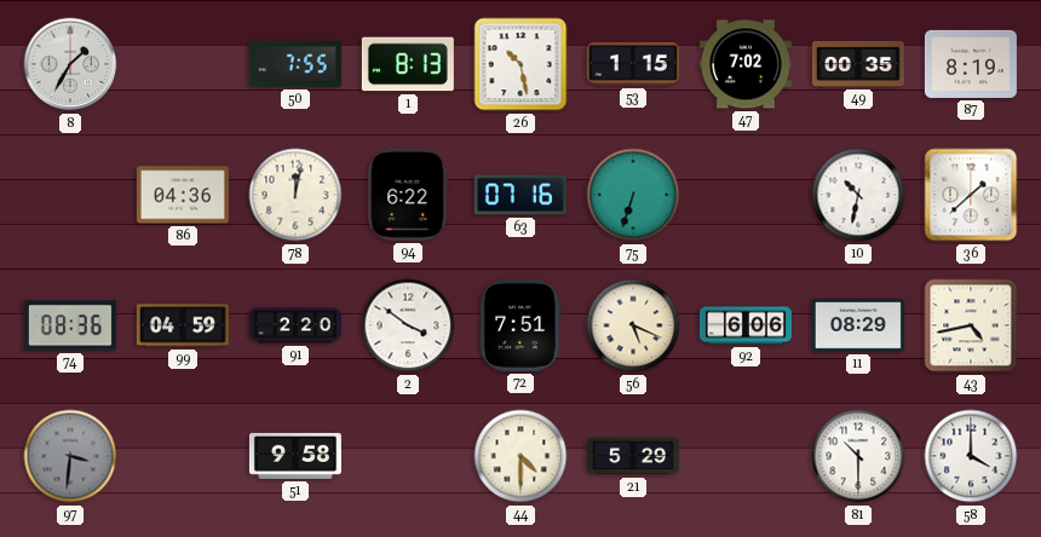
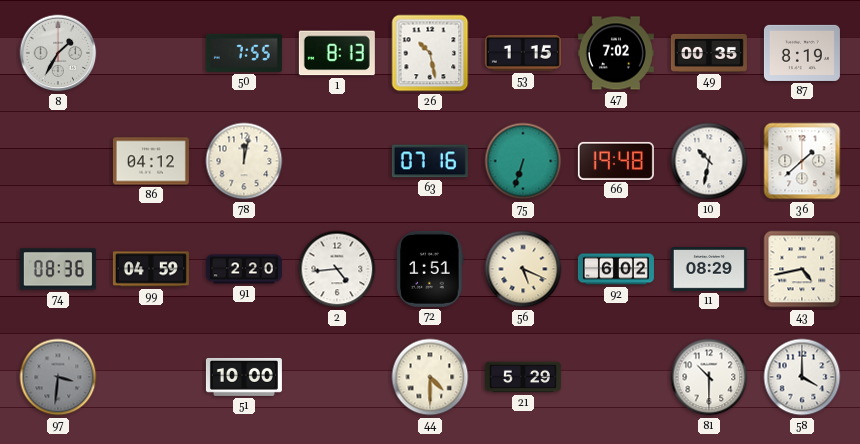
86: 04:36 -> 04:12
94: 6:22 -> none
66: none -> 19:48
2: 3:51 -> 4:44
72: 7:51 -> 1:51
92: 6:06 -> 6:02
51: 9:58 -> 10:00
